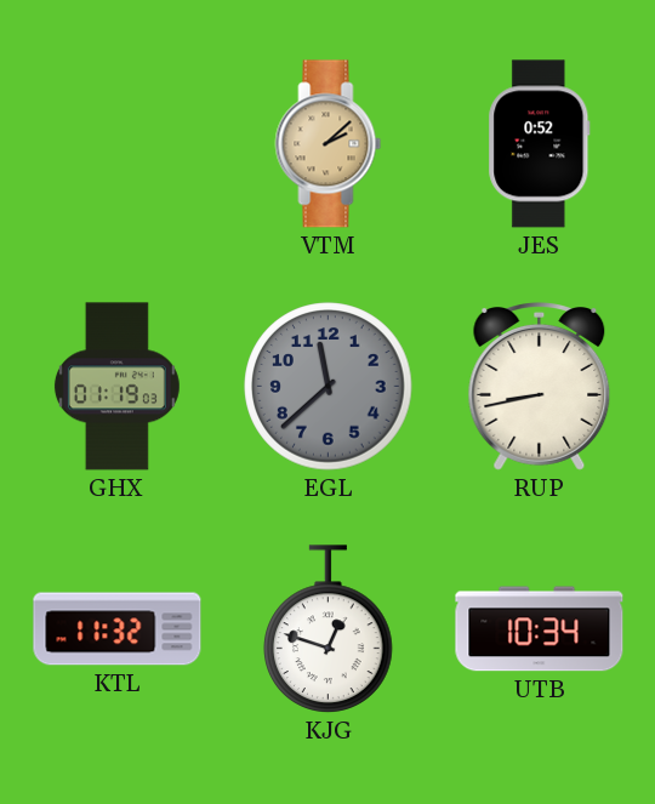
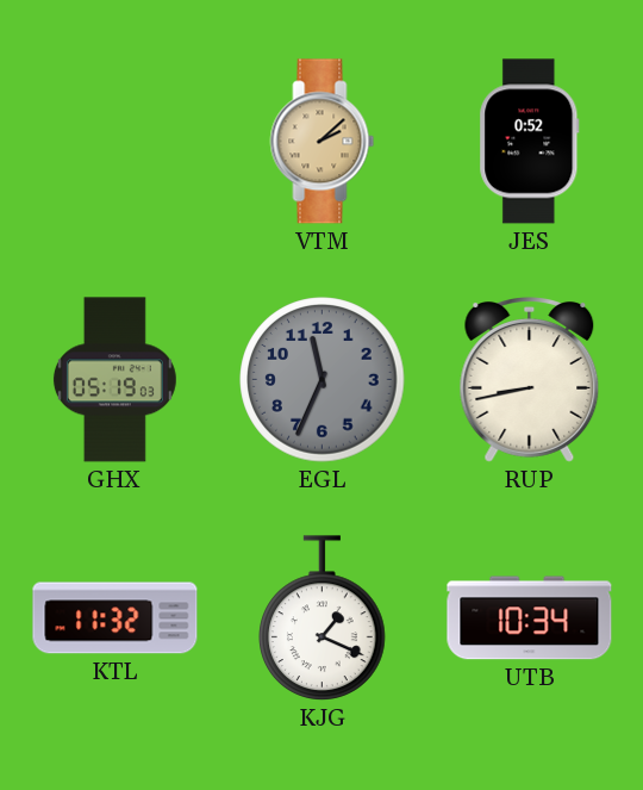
GHX: 01:19 -> 05:19
EGL: 11:38 -> 11:34
KJG: 12:48 -> 1:19
